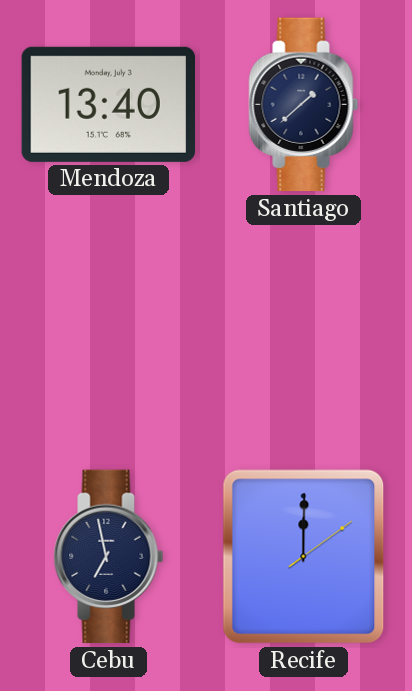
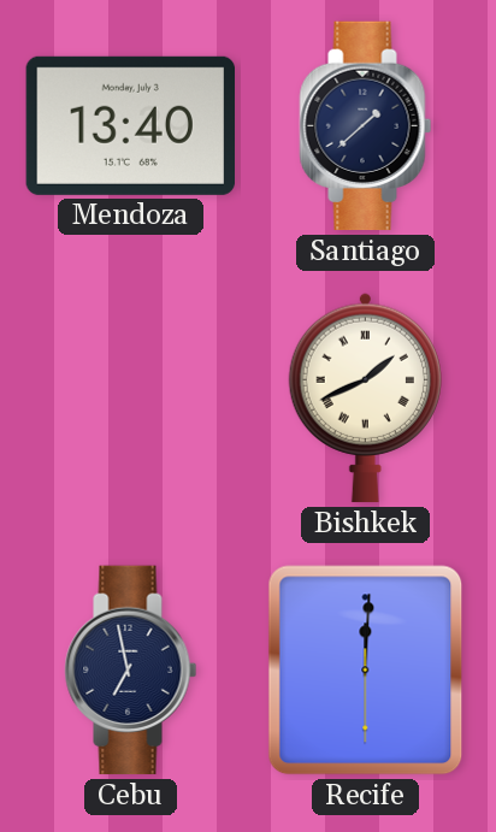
Bishkek: none -> 1:41
Recife: 12:00:09 -> 12:00:30
